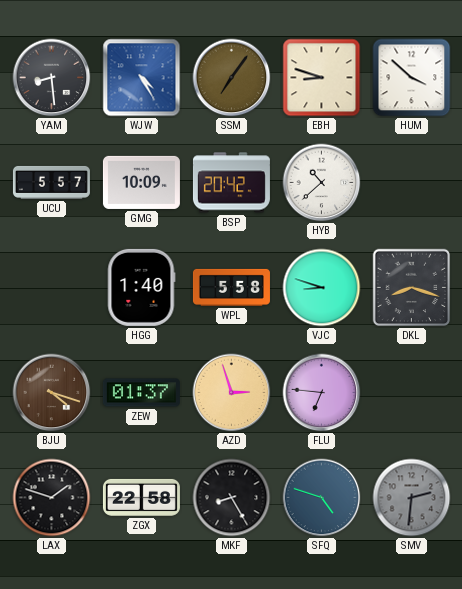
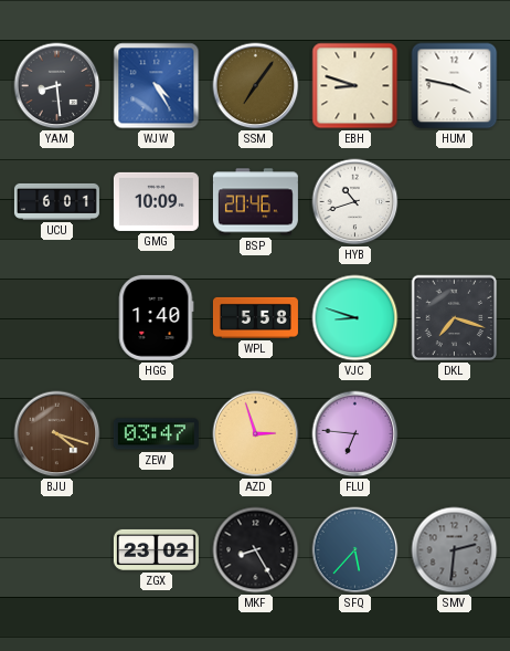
HUM: 3:52 -> 3:47
UCU: 5:57 -> 6:01
BSP: 20:42 -> 20:46
HYB: 10:38 -> 10:42
DKL: 8:18 -> 7:18
ZEW: 01:37 -> 03:47
LAX: 1:48 -> none
ZGX: 22:58 -> 23:02
SFQ: 4:48 -> 5:37
